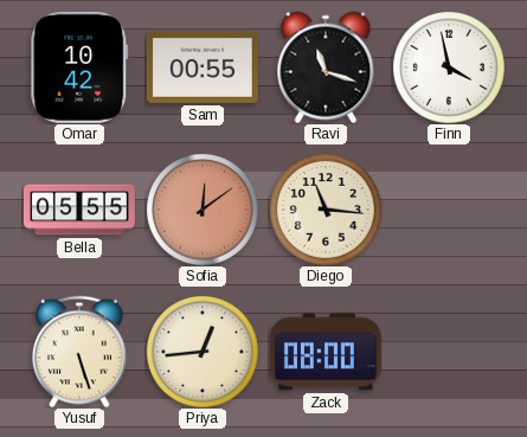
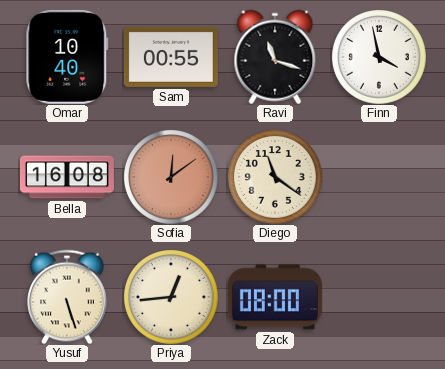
Omar: 10:42 -> 10:40
Bella: 05:55 -> 16:08
Diego: 11:16 -> 11:21
